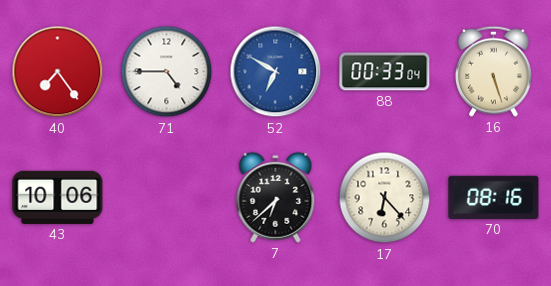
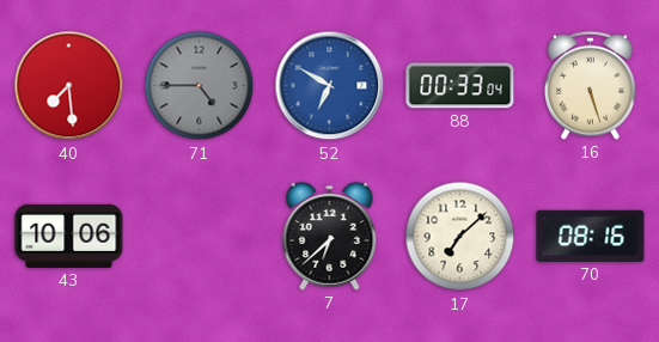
40: 7:24 -> 7:29
71 dial: white -> grey
17: 6:23 -> 7:08
